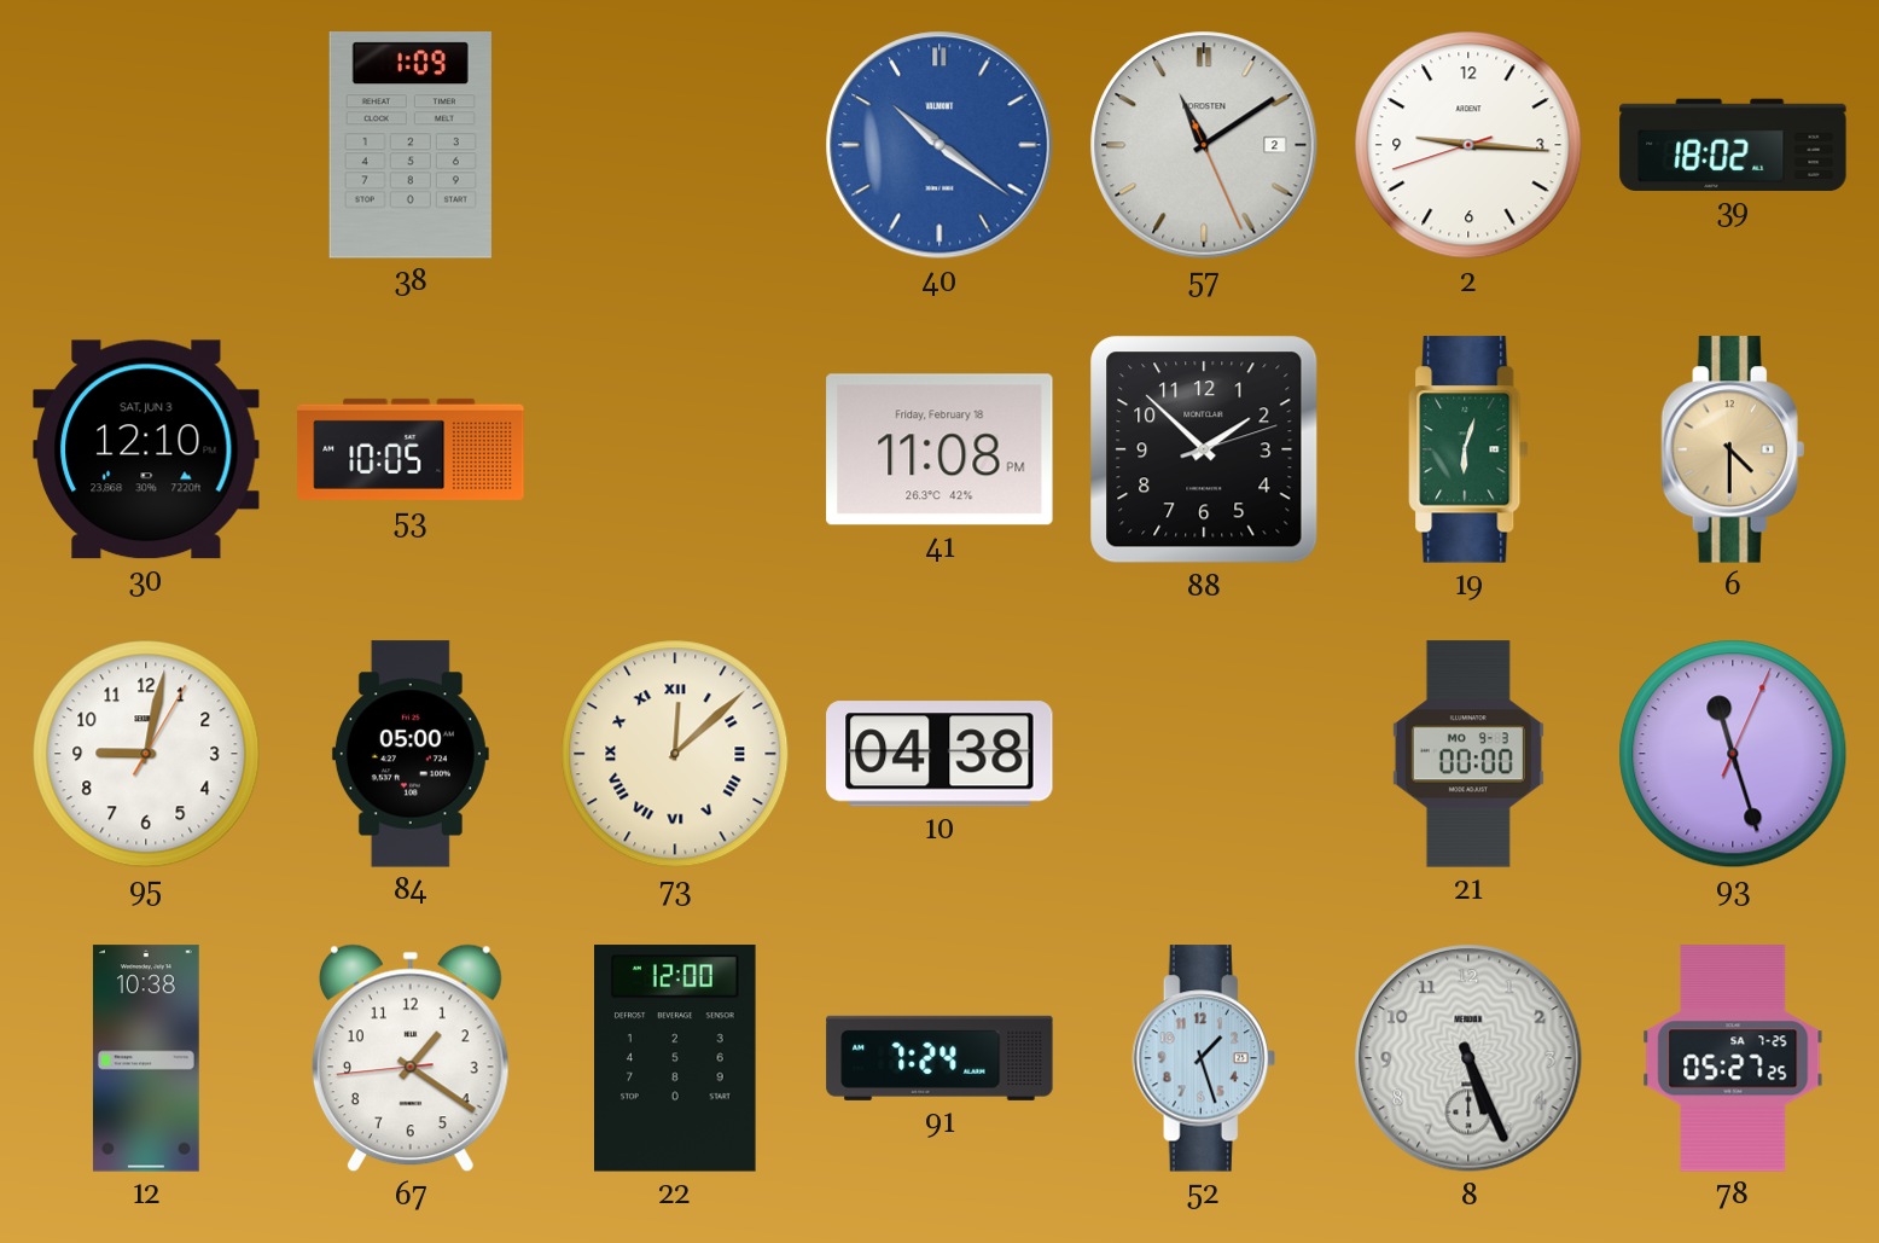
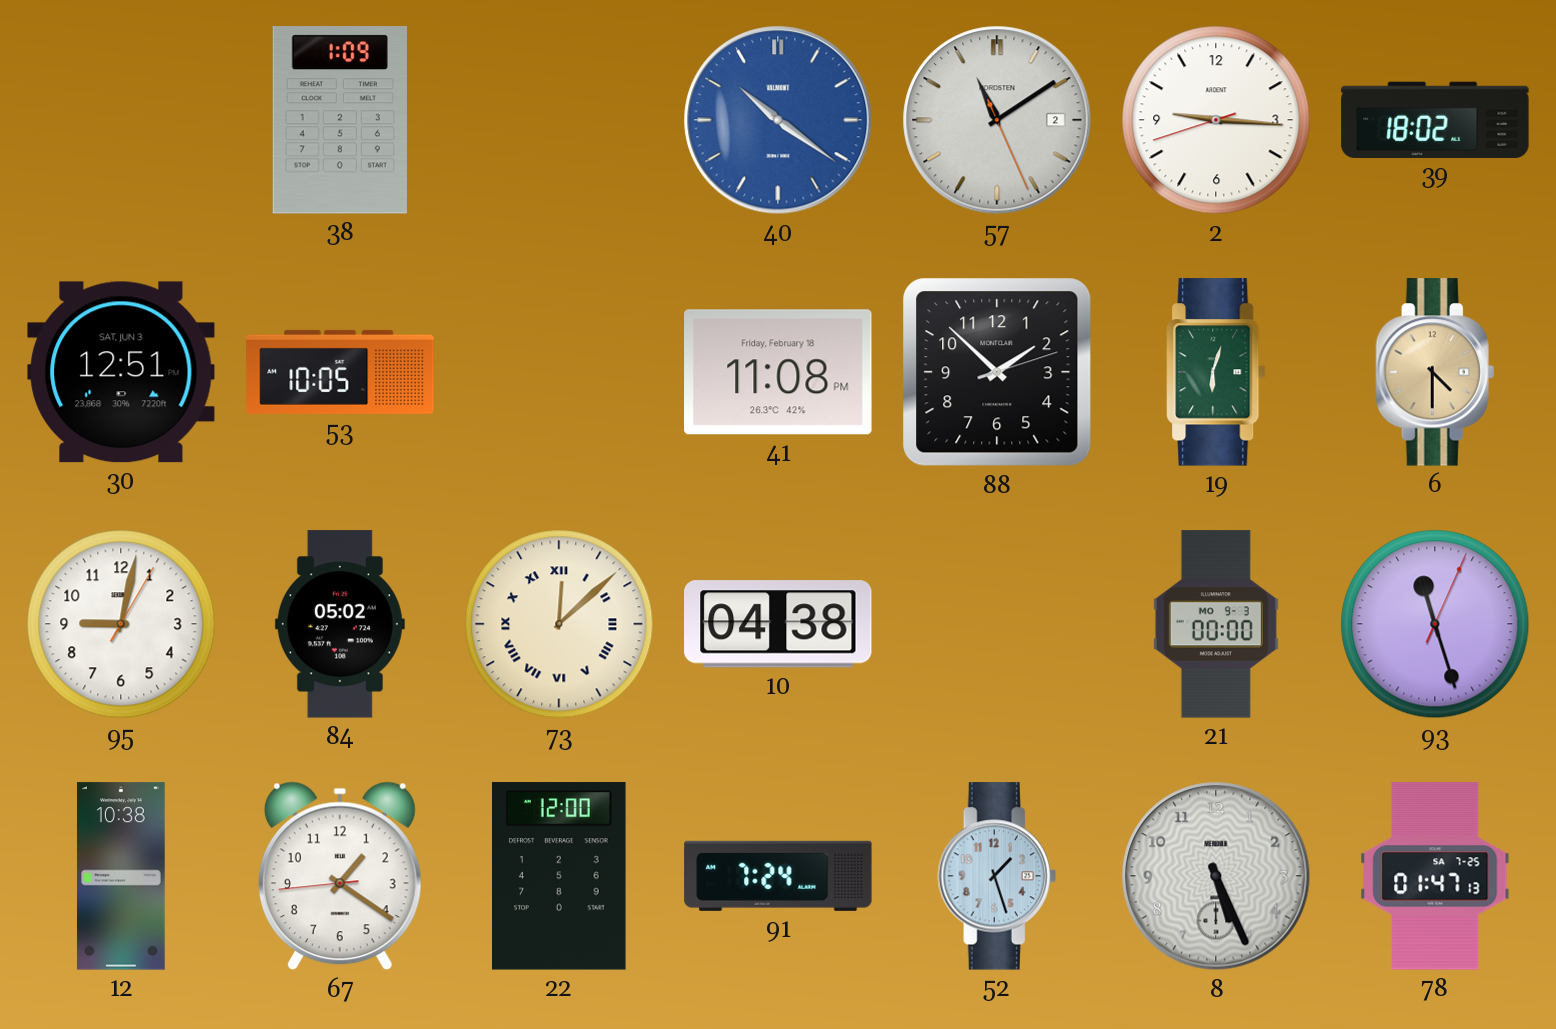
30: 12:10 -> 12:51
84: 05:00 -> 05:02
78: 05:27 -> 01:47
